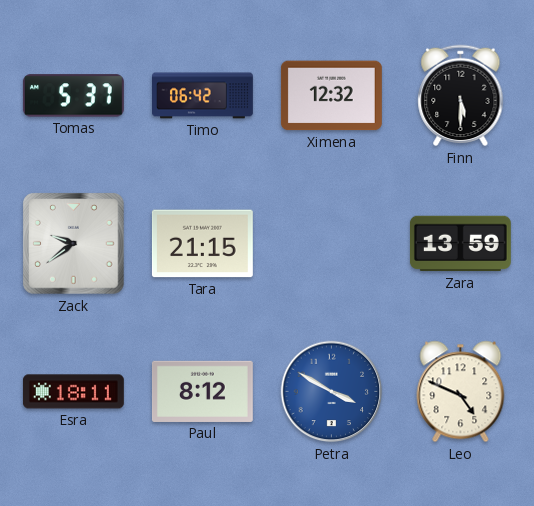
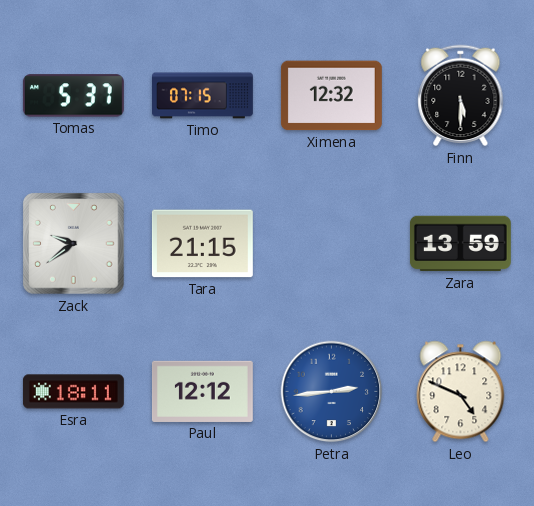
Timo: 06:42 -> 07:15
Paul: 8:12 -> 12:12
Petra: 3:50 -> 2:44
